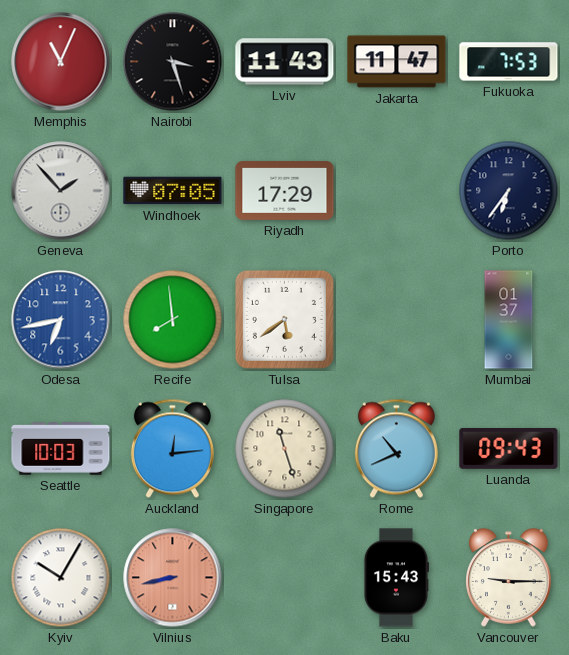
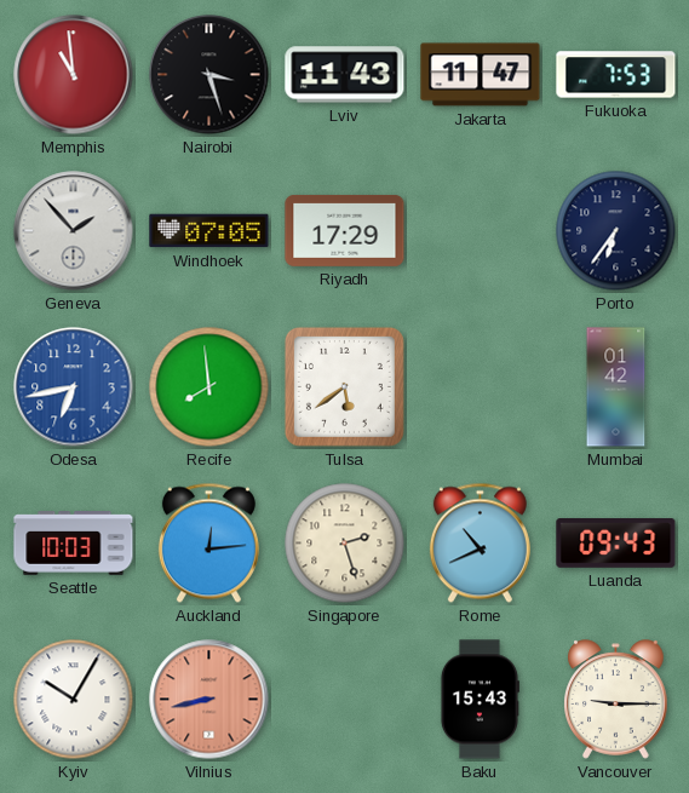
Memphis: 11:04 -> 10:59
Mumbai: 01:37 -> 01:42
Singapore: 11:27 -> 2:27
